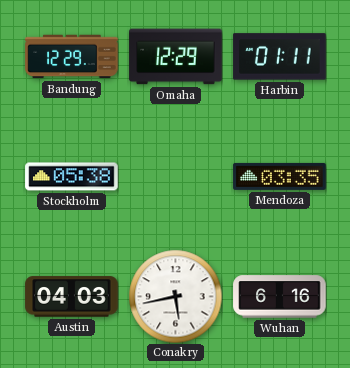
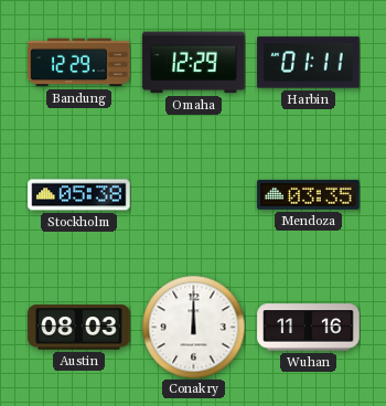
Austin: 04:03 -> 08:03
Conakry: 5:43 -> 12:00
Wuhan: 6:16 -> 11:16
